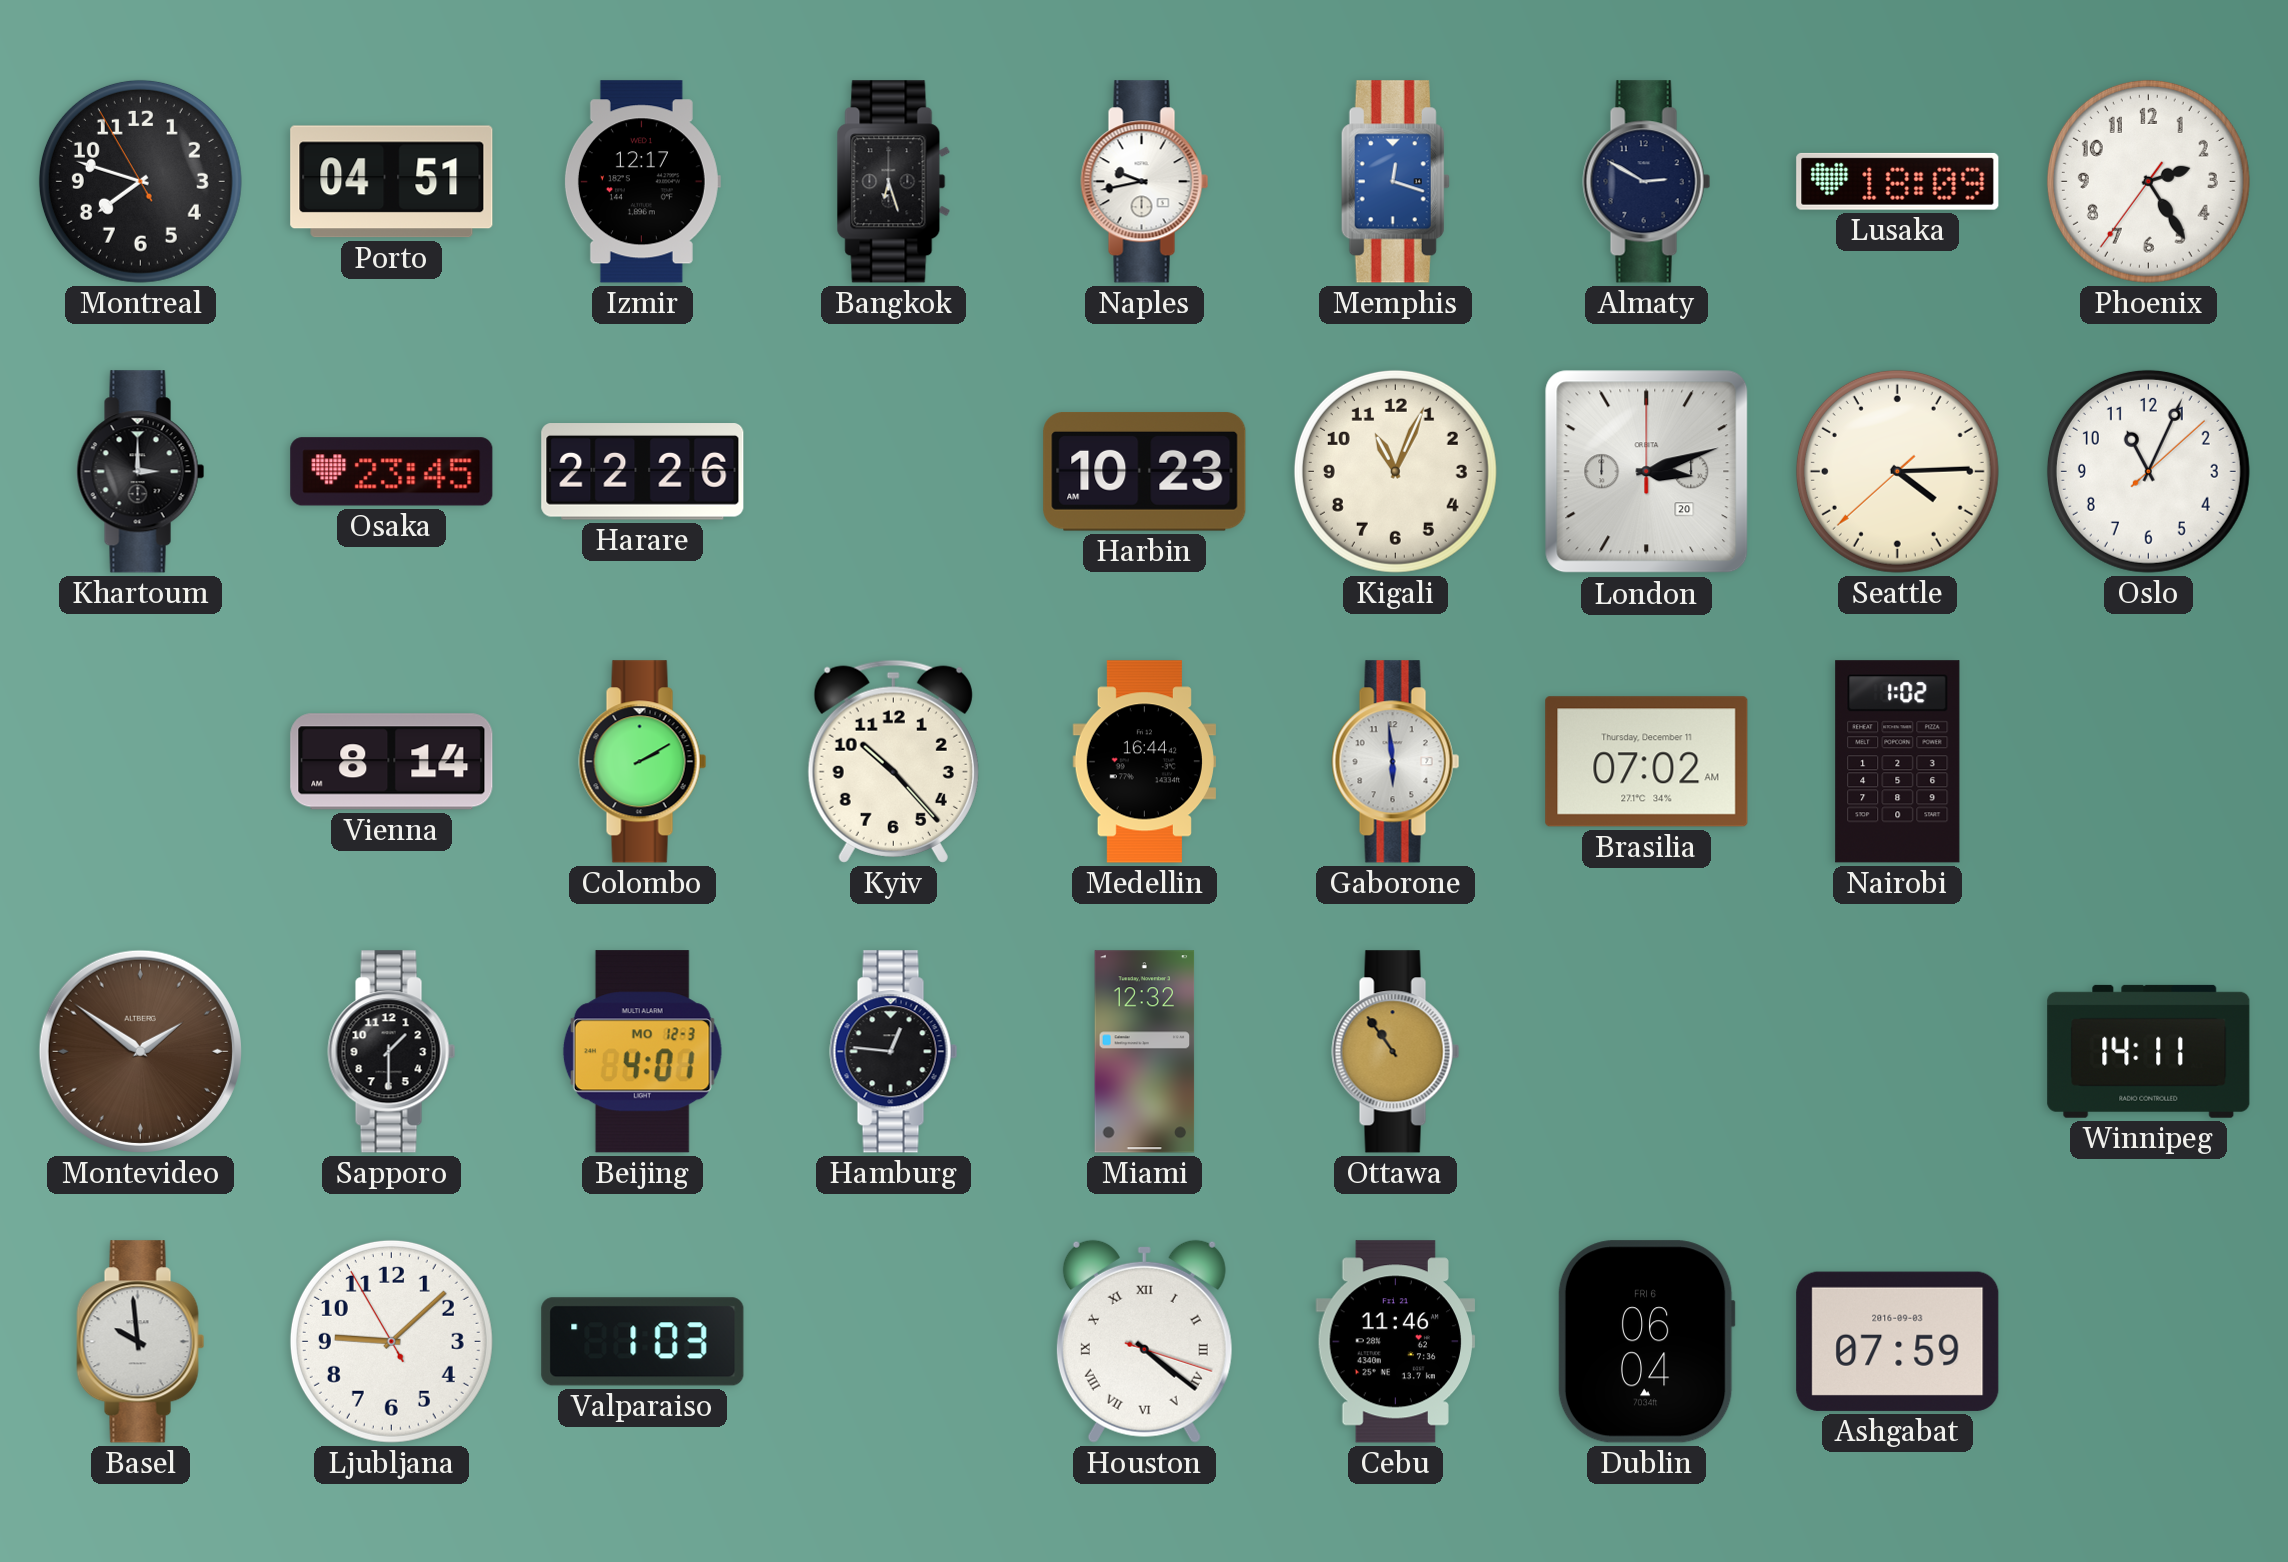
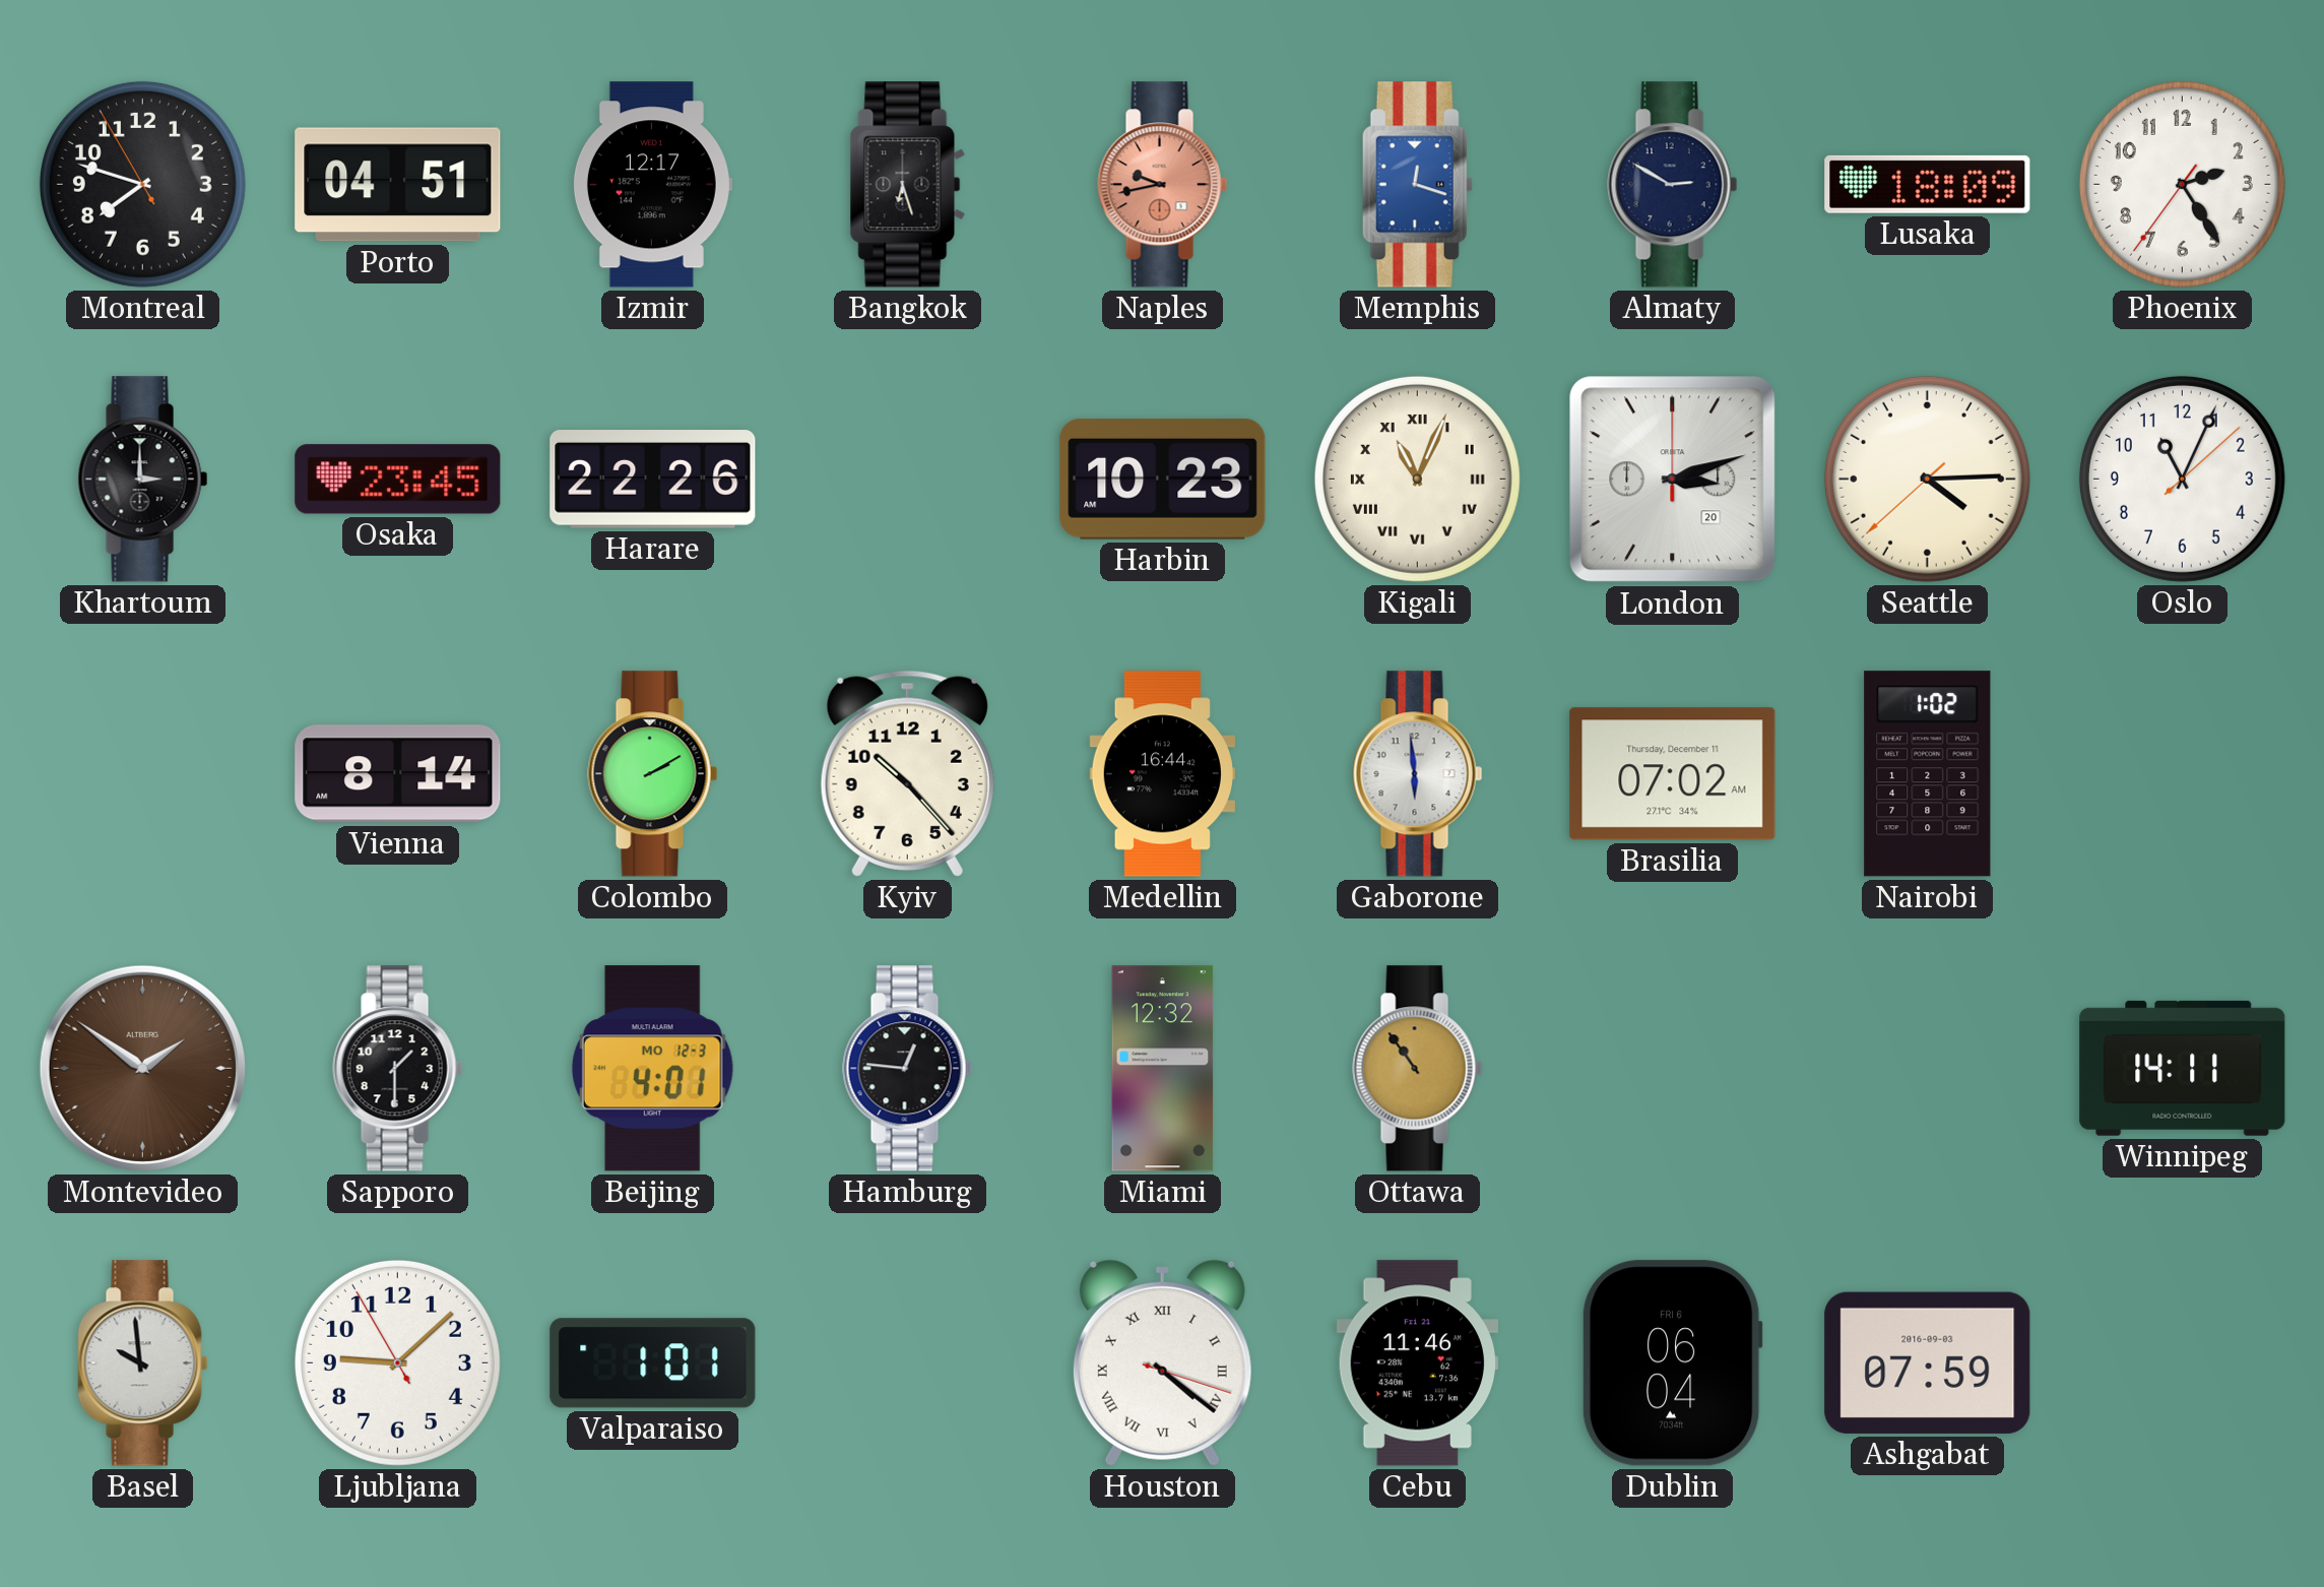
Naples dial: white -> salmon
Kigali numerals: Arabic -> Roman
Valparaiso: 1:03 -> 1:01
